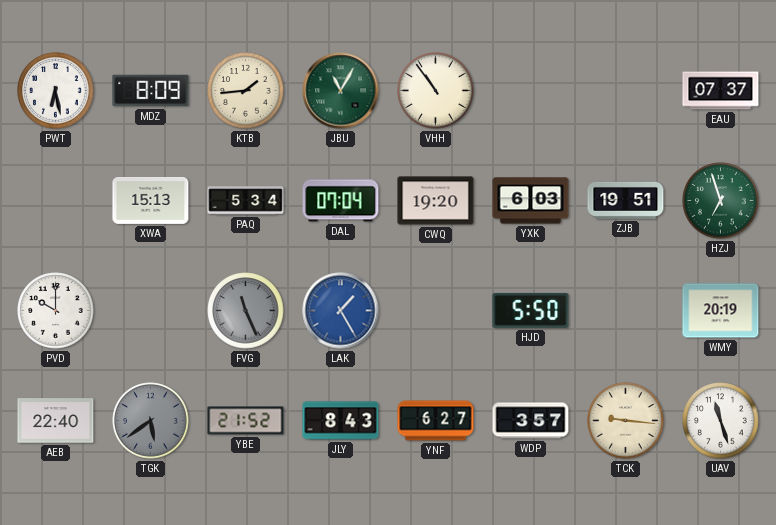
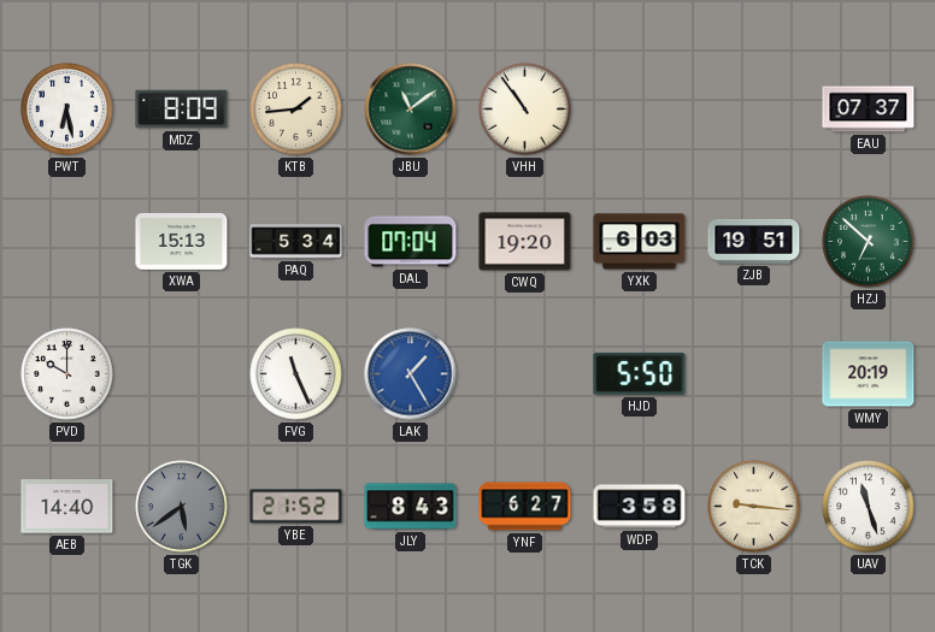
JBU: 11:05 -> 11:09
HZJ: 6:57 -> 6:52
FVG dial: grey -> white
AEB: 22:40 -> 14:40
WDP: 3:57 -> 3:58
